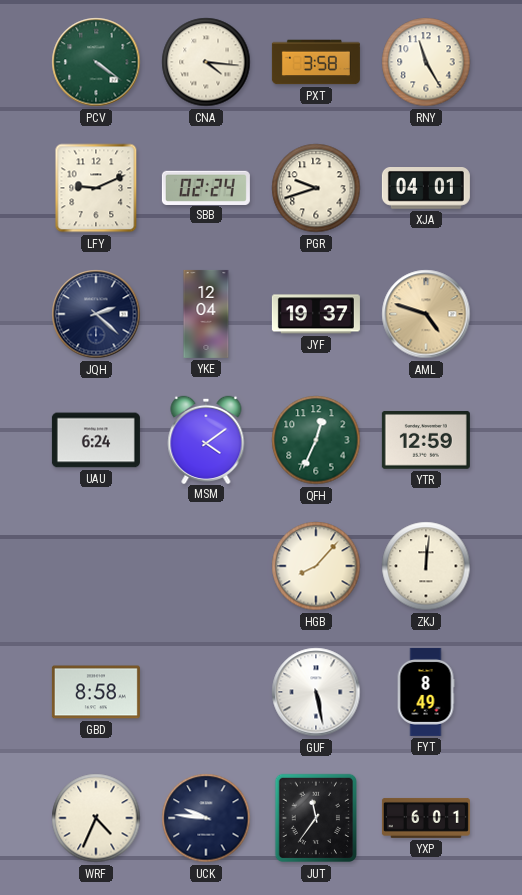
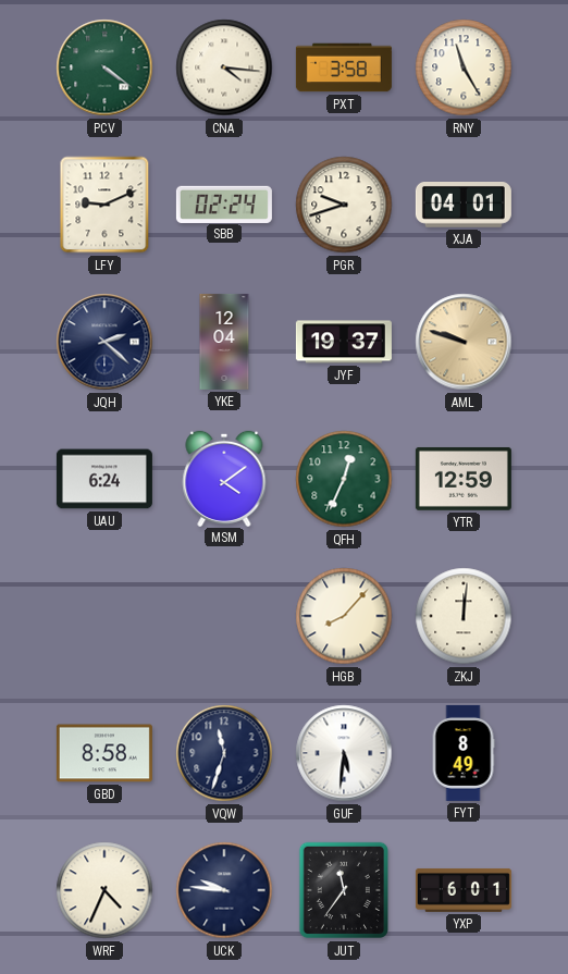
AML: 4:48 -> 9:48
VQW: none -> 11:33
GUF: 5:28 -> 5:31
